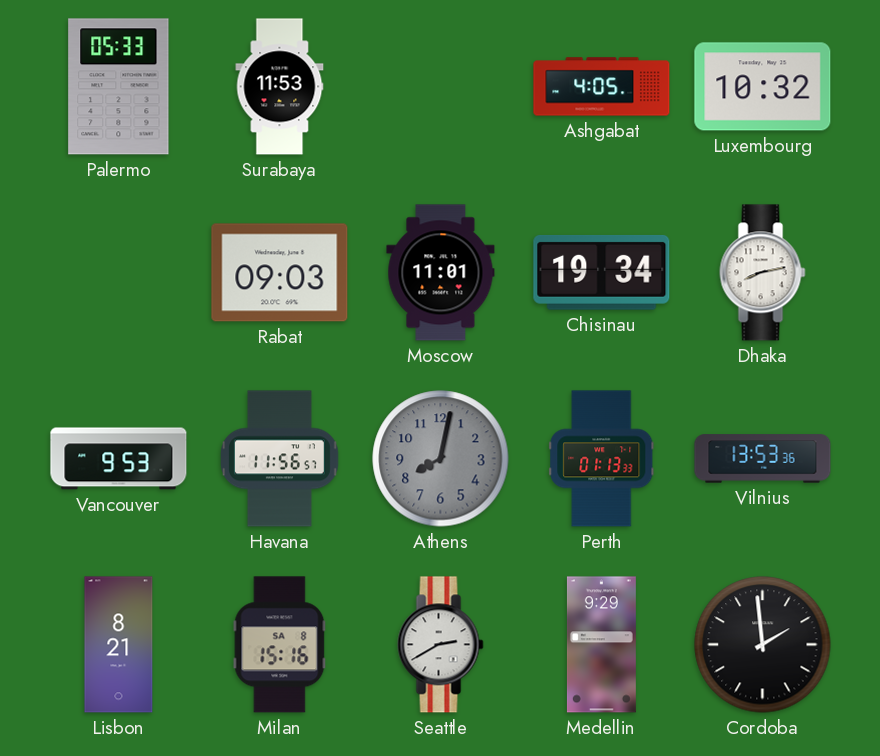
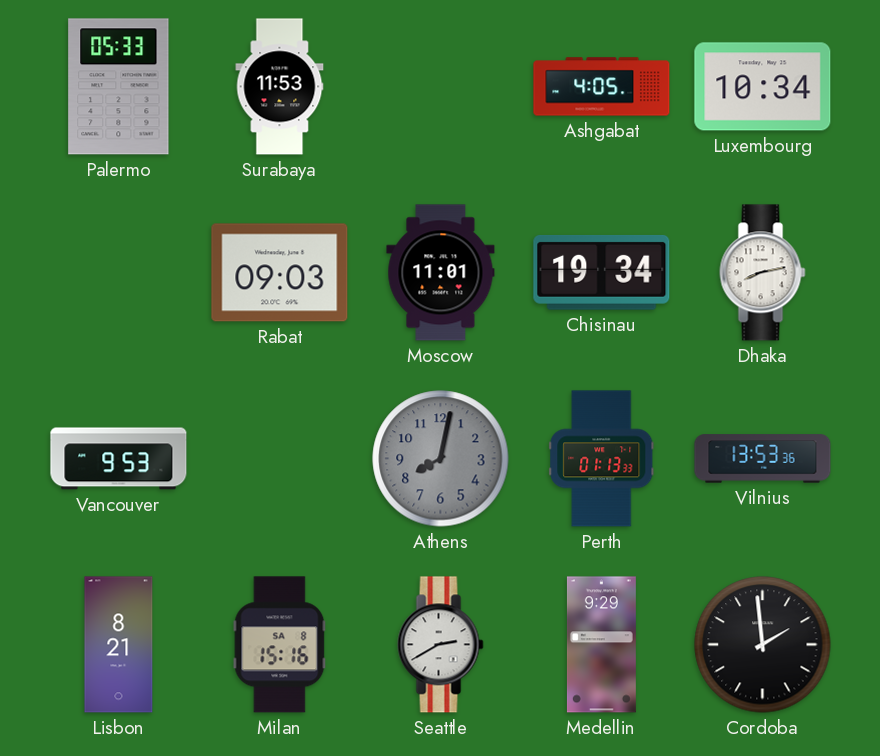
Luxembourg: 10:32 -> 10:34
Havana: 11:56 -> none
